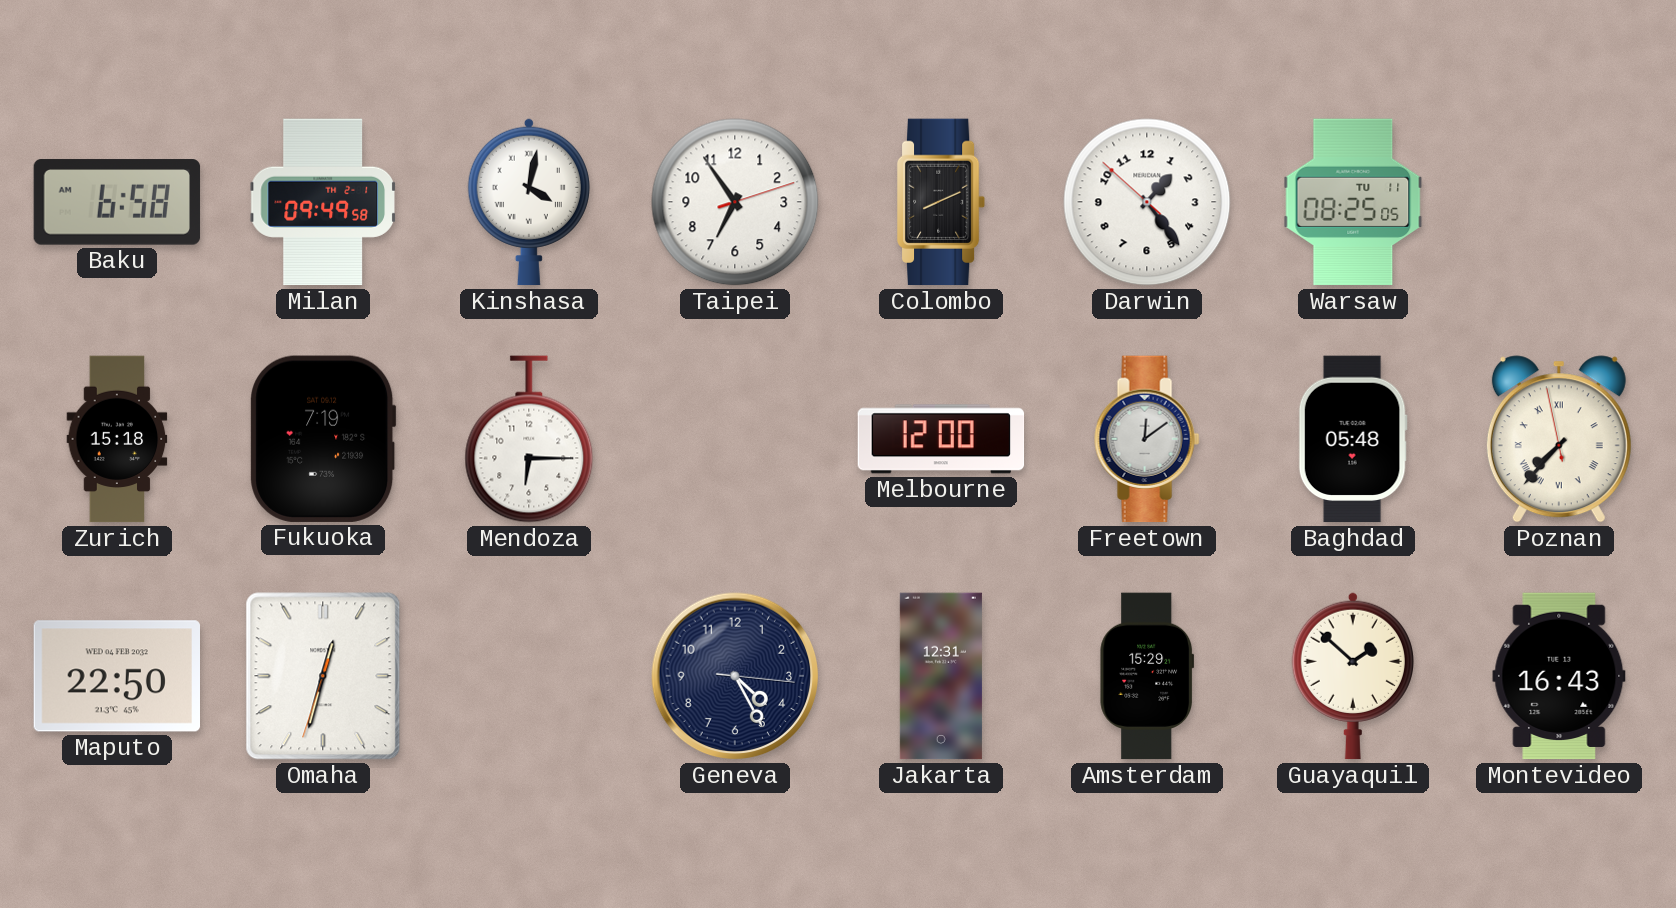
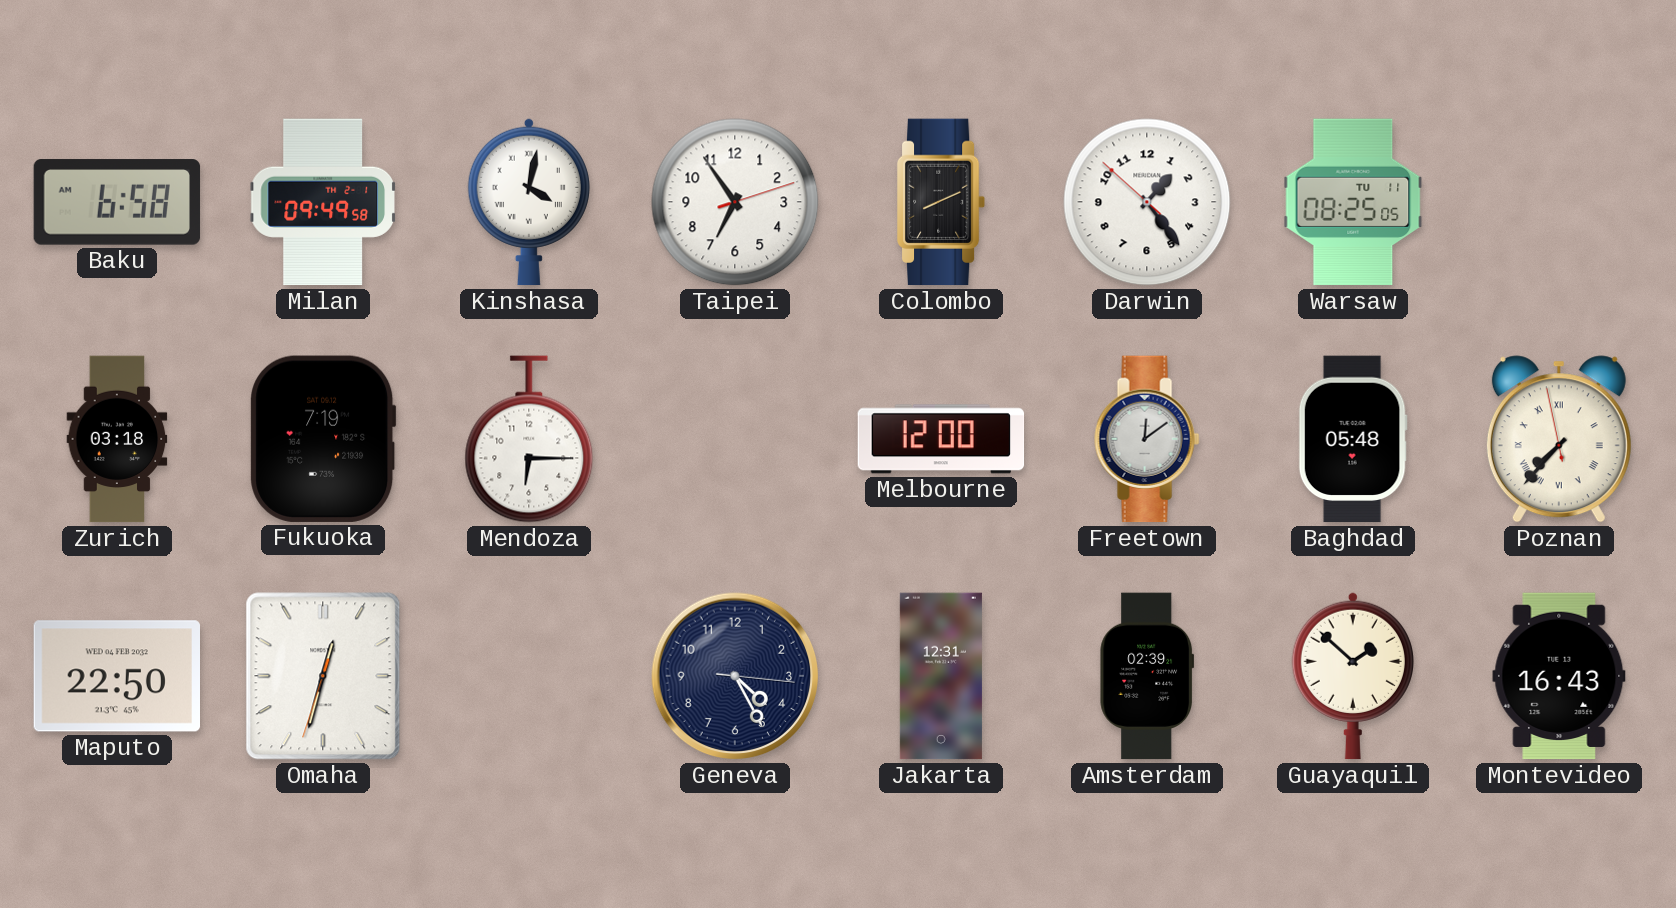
Zurich: 15:18 -> 03:18
Amsterdam: 15:29 -> 02:39
